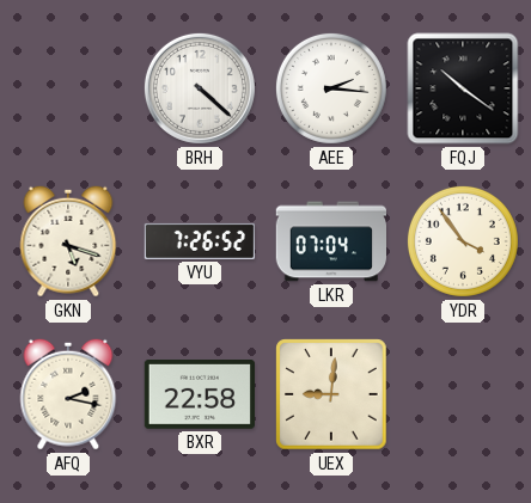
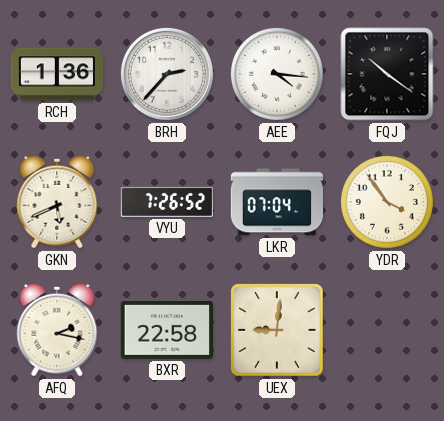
RCH: none -> 1:36
BRH: 4:22 -> 2:37
AEE: 2:16 -> 4:16
GKN: 5:18 -> 5:41
